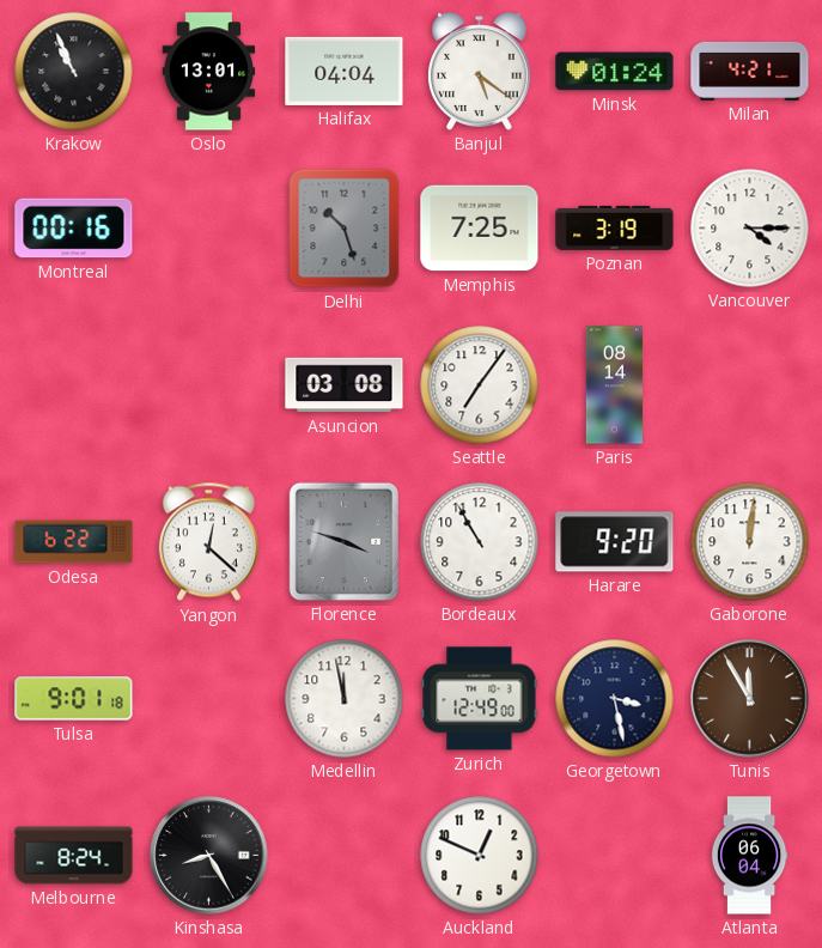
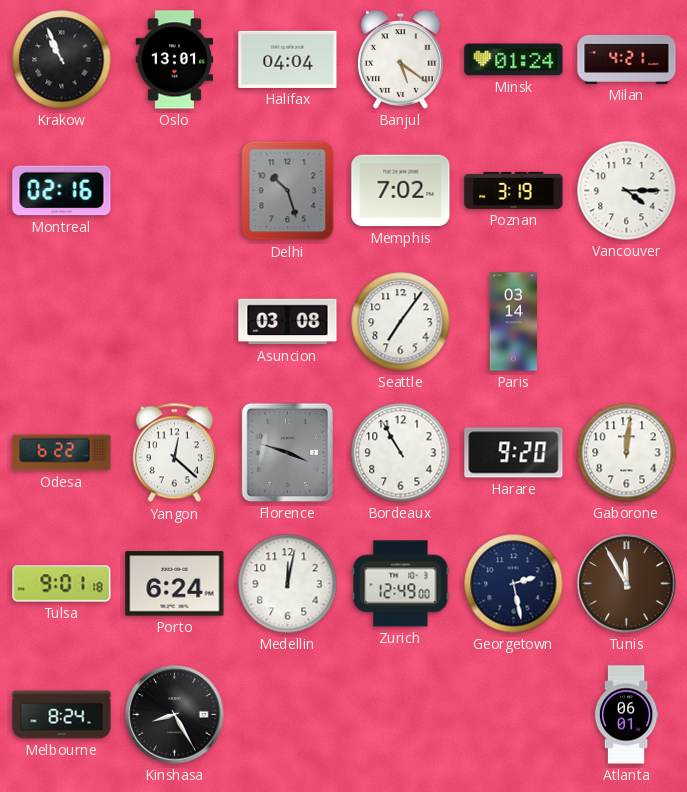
Montreal: 00:16 -> 02:16
Memphis: 7:25 -> 7:02
Paris: 08:14 -> 03:14
Porto: none -> 6:24
Medellin: 11:58 -> 12:02
Georgetown: 3:28 -> 2:28
Auckland: 12:49 -> none
Atlanta: 06:04 -> 06:01
